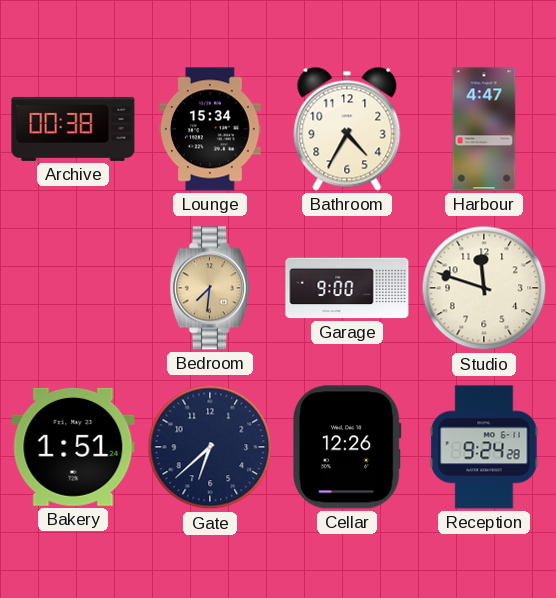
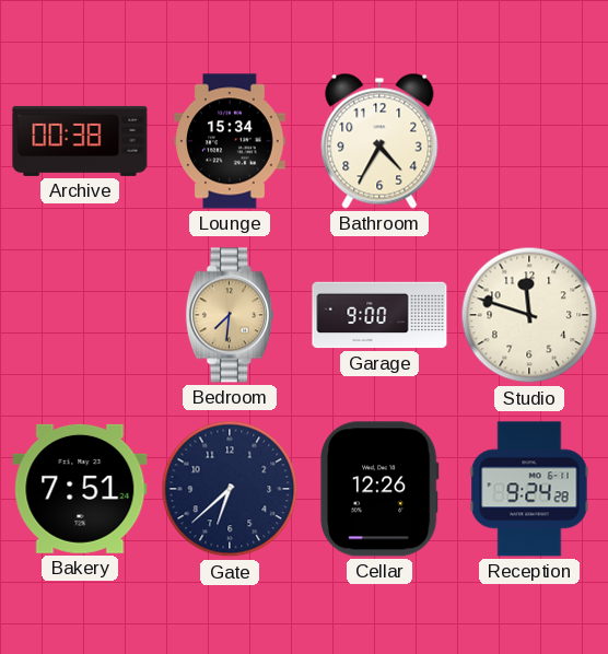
Harbour: 4:47 -> none
Bakery: 1:51 -> 7:51
